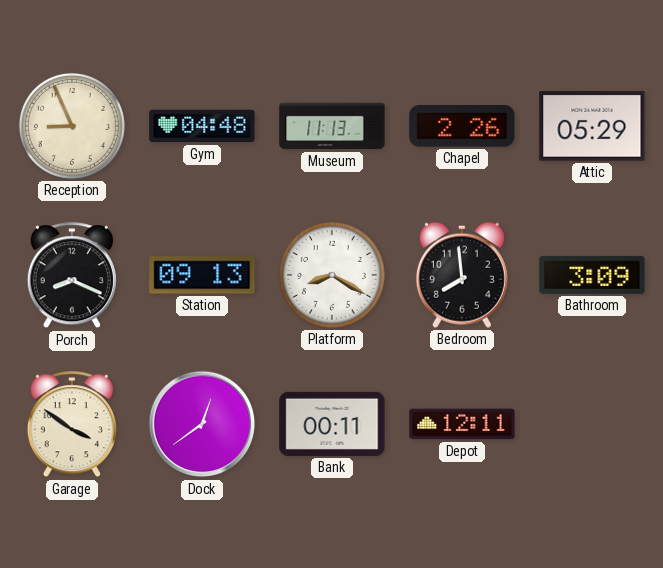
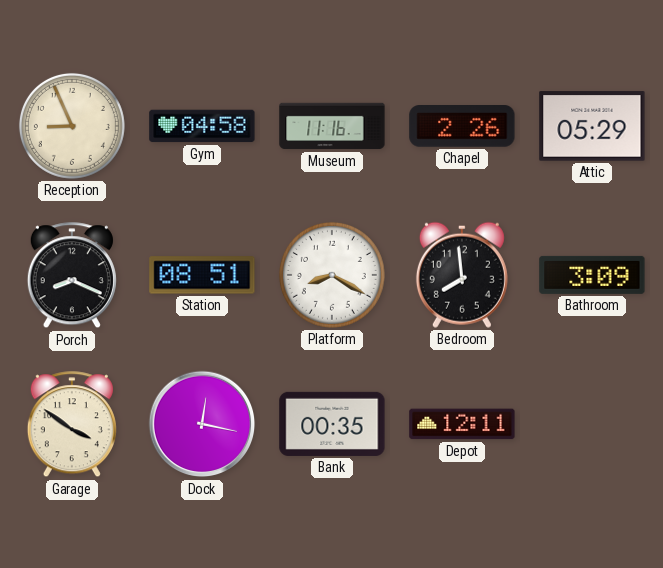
Gym: 04:48 -> 04:58
Museum: 11:13 -> 11:16
Station: 09:13 -> 08:51
Dock: 12:39 -> 12:17
Bank: 00:11 -> 00:35
